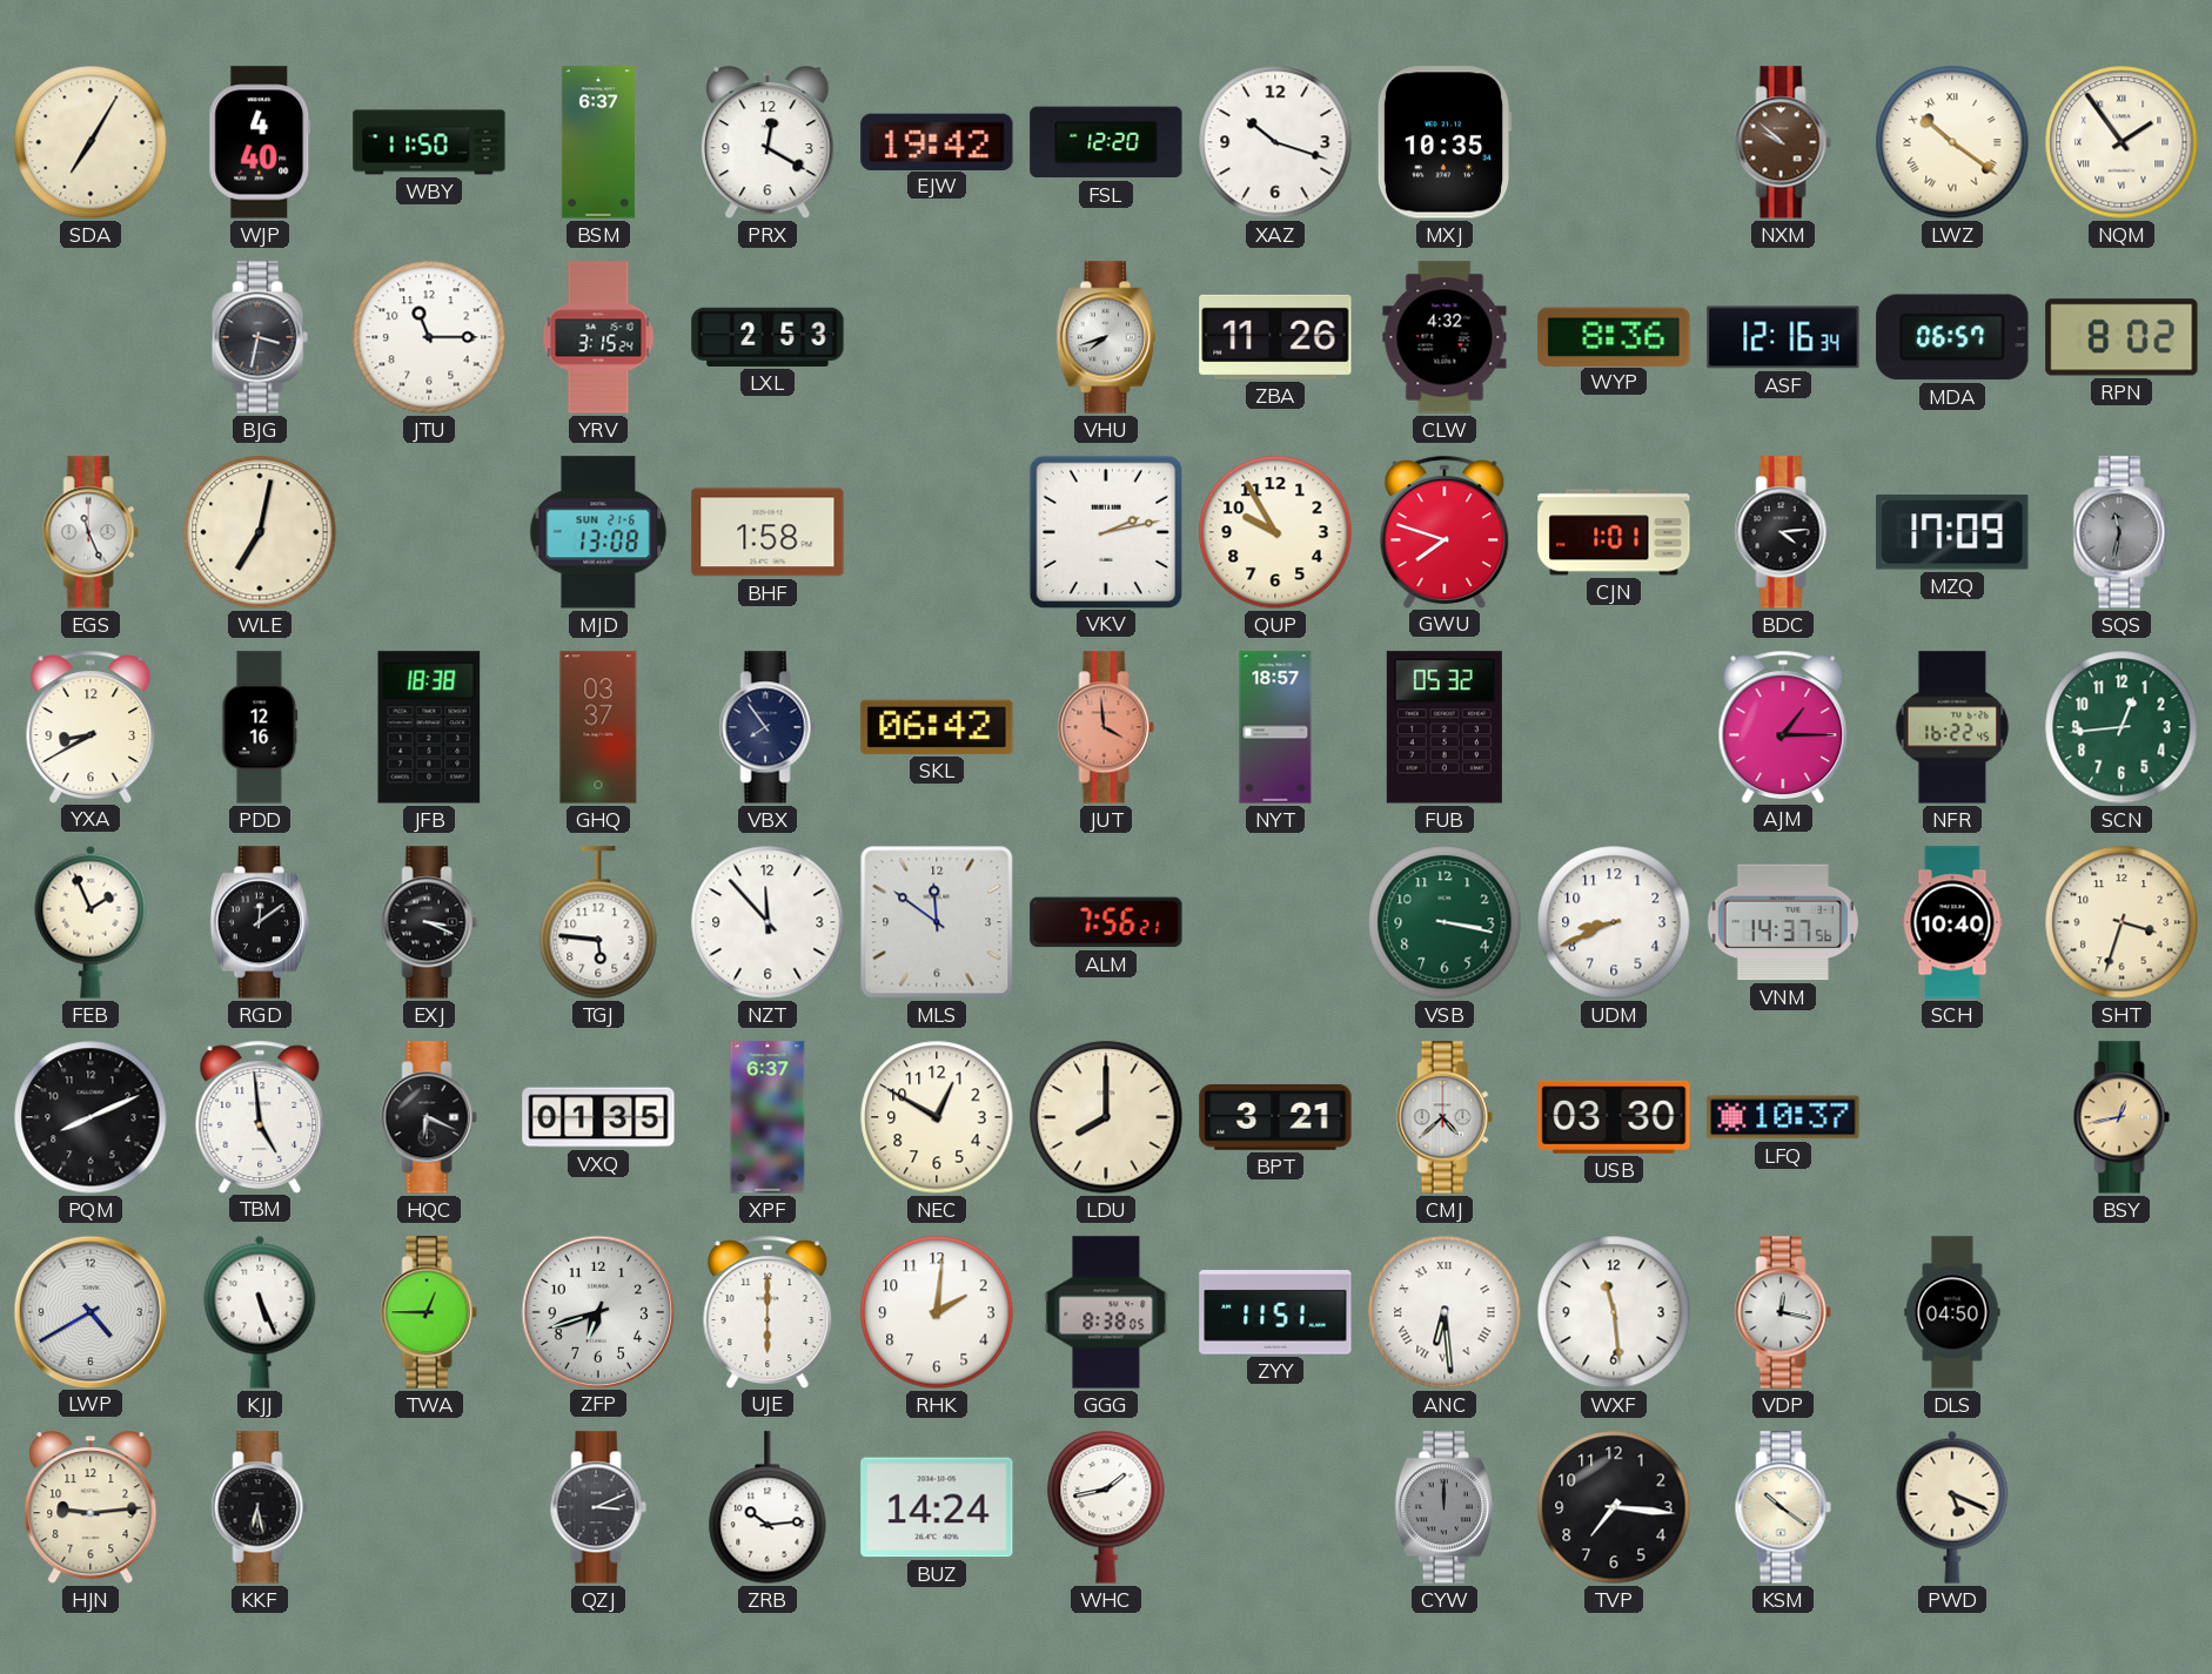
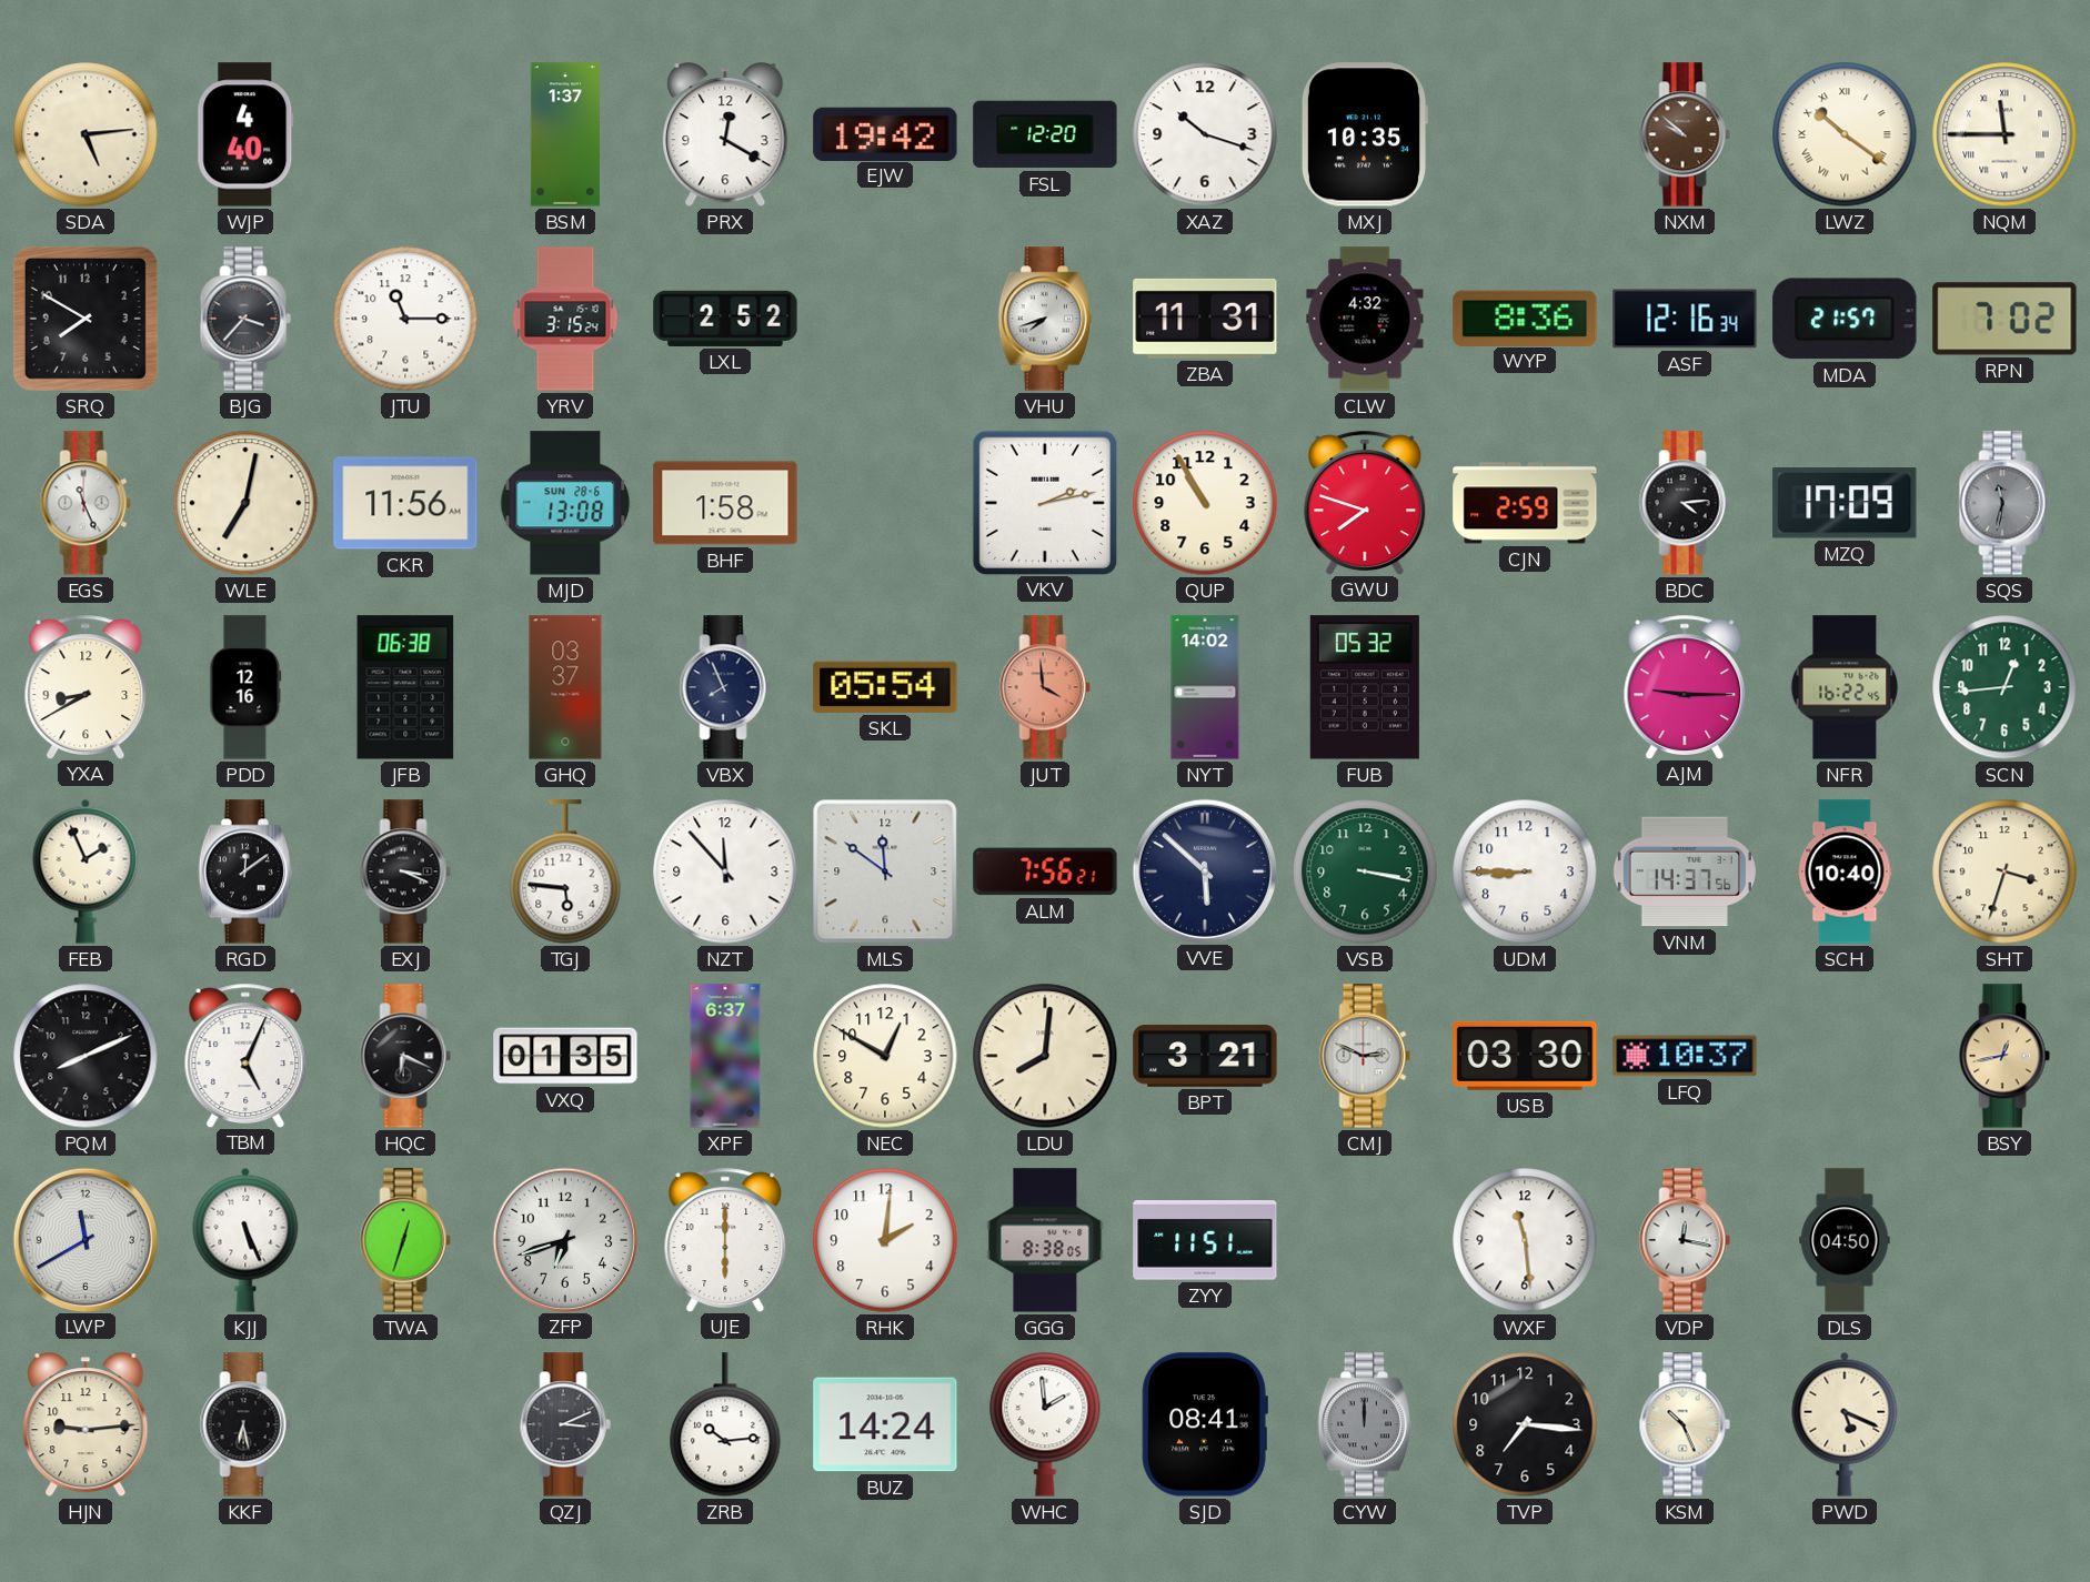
SDA: 7:05 -> 5:14
WBY: 11:50 -> none
BSM: 6:37 -> 1:37
NQM: 1:54 -> 11:45
SRQ: none -> 7:50
BJG: 3:32 -> 3:37
LXL: 2:53 -> 2:52
ZBA: 11:26 -> 11:31
MDA: 06:57 -> 21:57
RPN: 8:02 -> 7:02
CKR: none -> 11:56
MJD date: SUN 21-6 -> SUN 28-6
QUP: 9:55 -> 10:55
CJN: 1:01 -> 2:59
JFB: 18:38 -> 06:38
VBX: 7:54 -> 7:56
SKL: 06:42 -> 05:54
NYT: 18:57 -> 14:02
AJM: 1:15 -> 9:15
VVE: none -> 5:52
UDM: 8:41 -> 8:45
TBM: 4:59 -> 5:04
LDU: 8:00 -> 8:01
CMJ: 4:38 -> 2:49
LWP: 4:40 -> 11:40
TWA: 12:45 -> 12:33
ANC: 6:29 -> none
WHC: 1:43 -> 1:59
SJD: none -> 08:41
KSM: 10:21 -> 10:26
